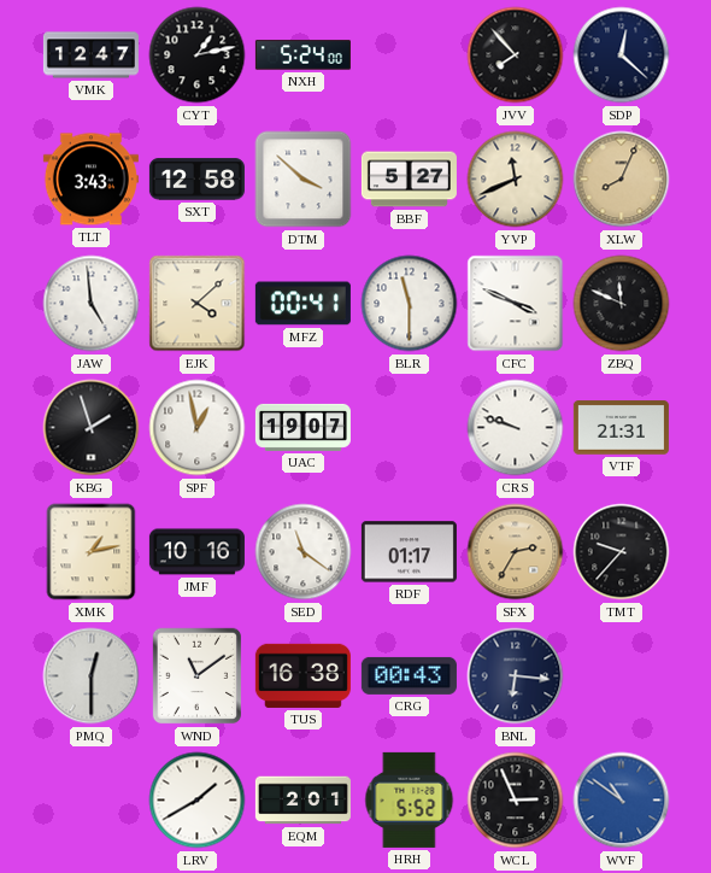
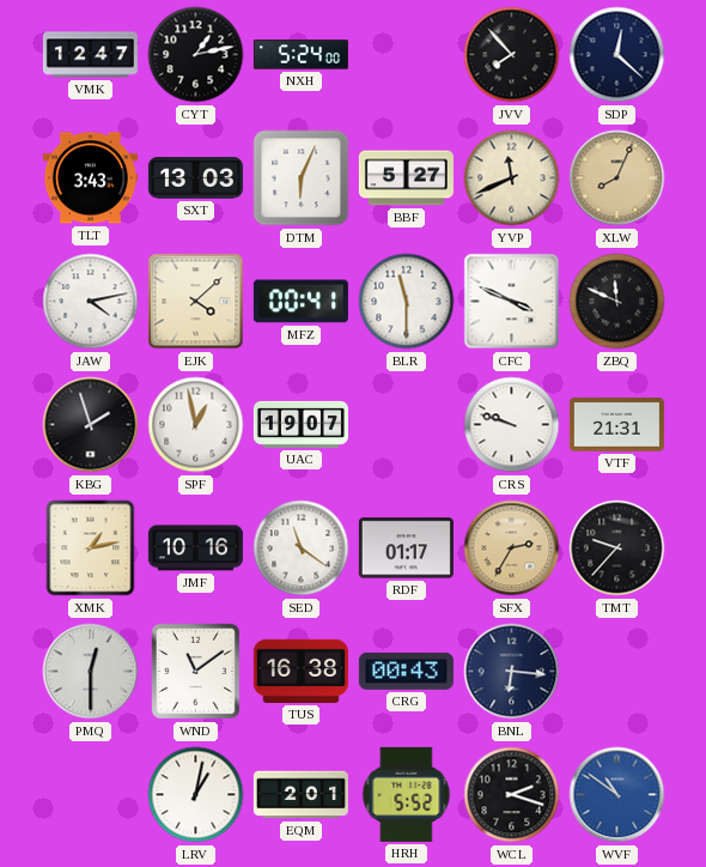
SXT: 12:58 -> 13:03
DTM: 3:52 -> 6:04
JAW: 4:59 -> 4:13
LRV: 1:40 -> 1:02
WCL: 2:56 -> 2:18
